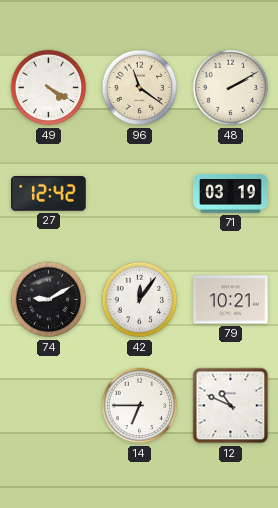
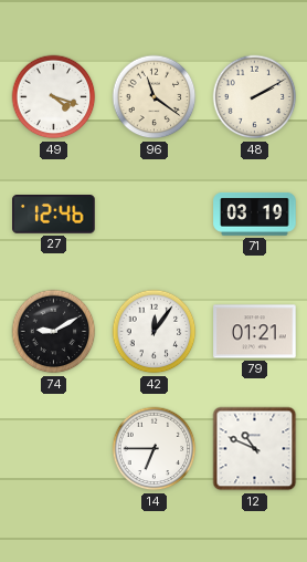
49: 4:20 -> 4:18
27: 12:42 -> 12:46
79: 10:21 -> 01:21
